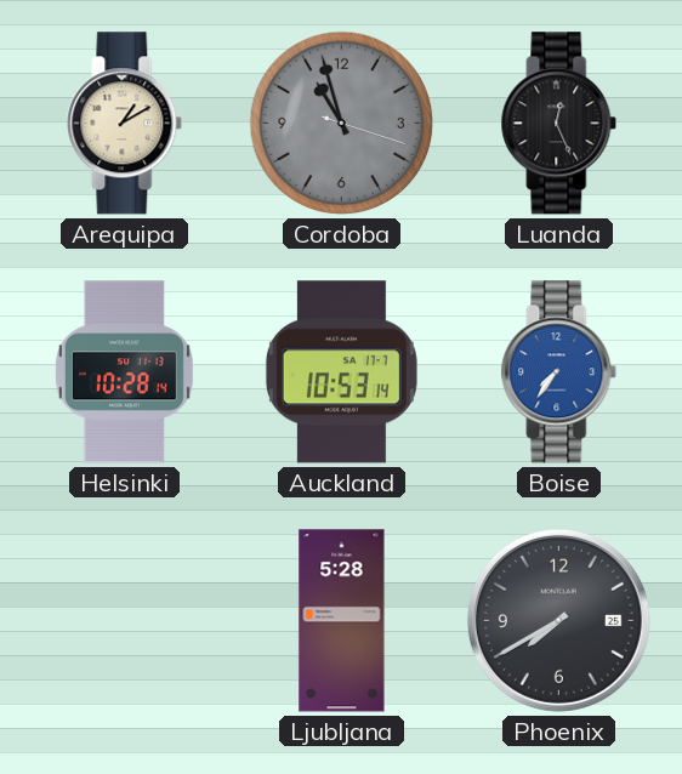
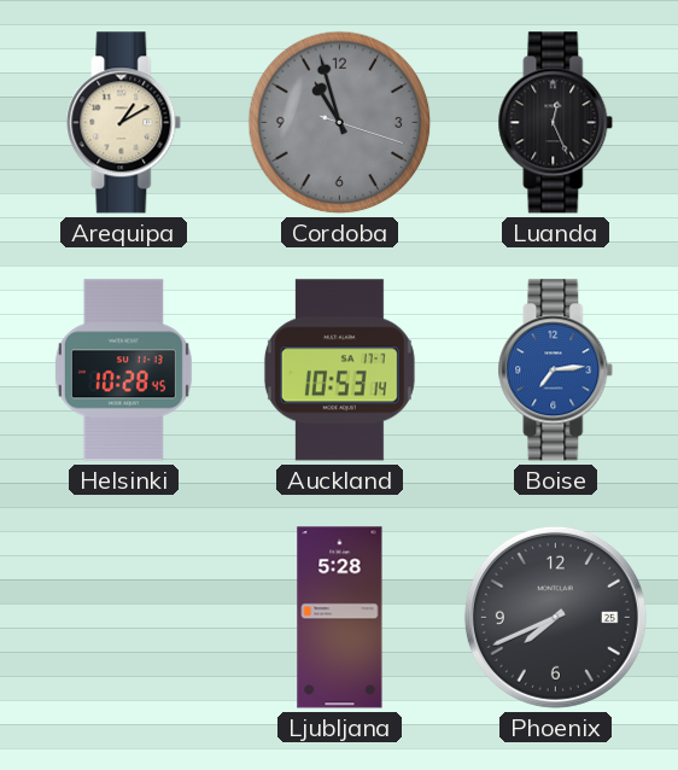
Helsinki: 10:28:14 -> 10:28:45
Boise: 7:36 -> 7:14
Phoenix: 7:40 -> 7:41
